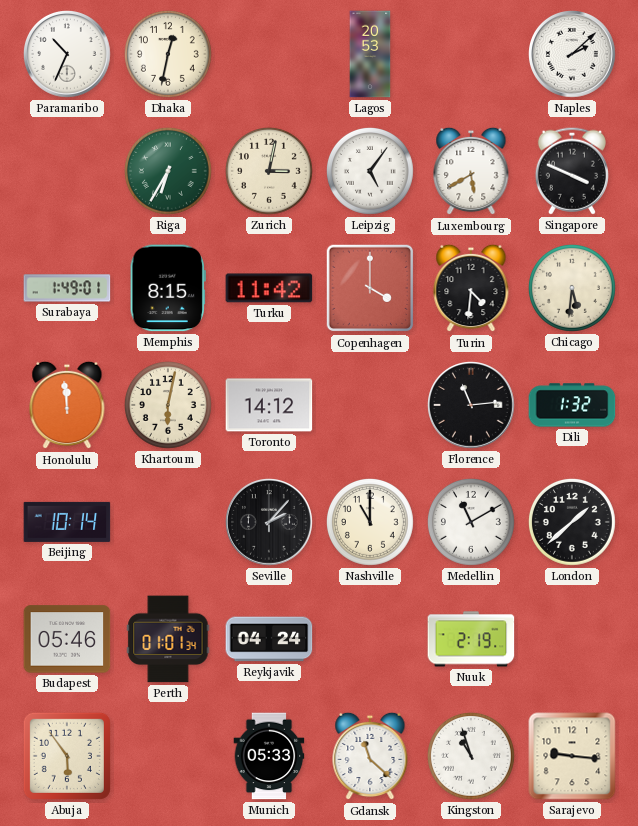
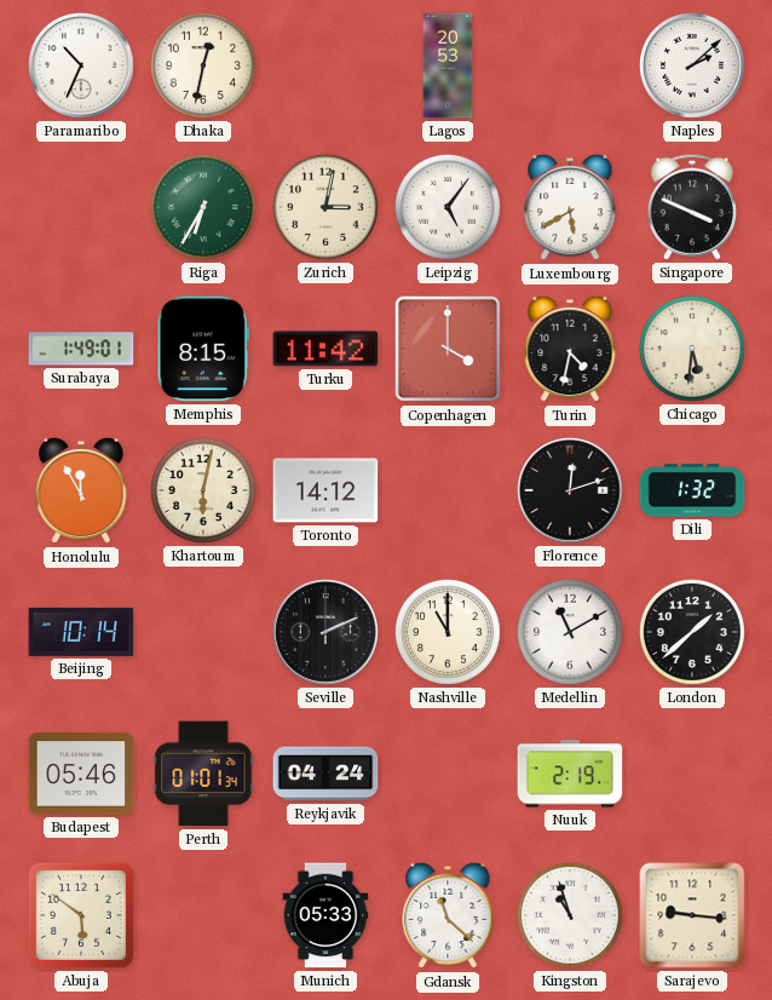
Turin: 4:31 -> 4:32
Honolulu: 11:59 -> 11:55
Florence: 11:14 -> 12:12
Seville: 2:07 -> 2:11
Abuja: 5:54 -> 5:51
